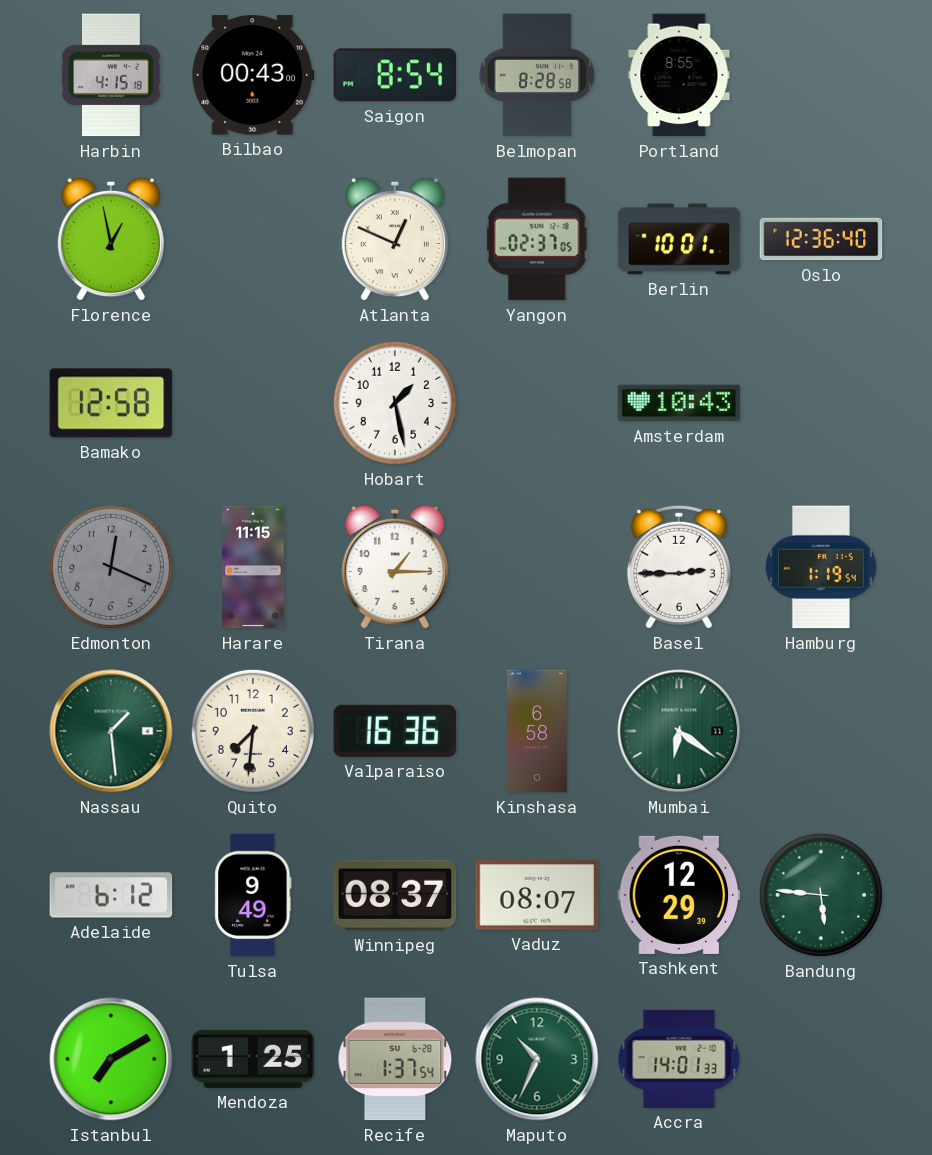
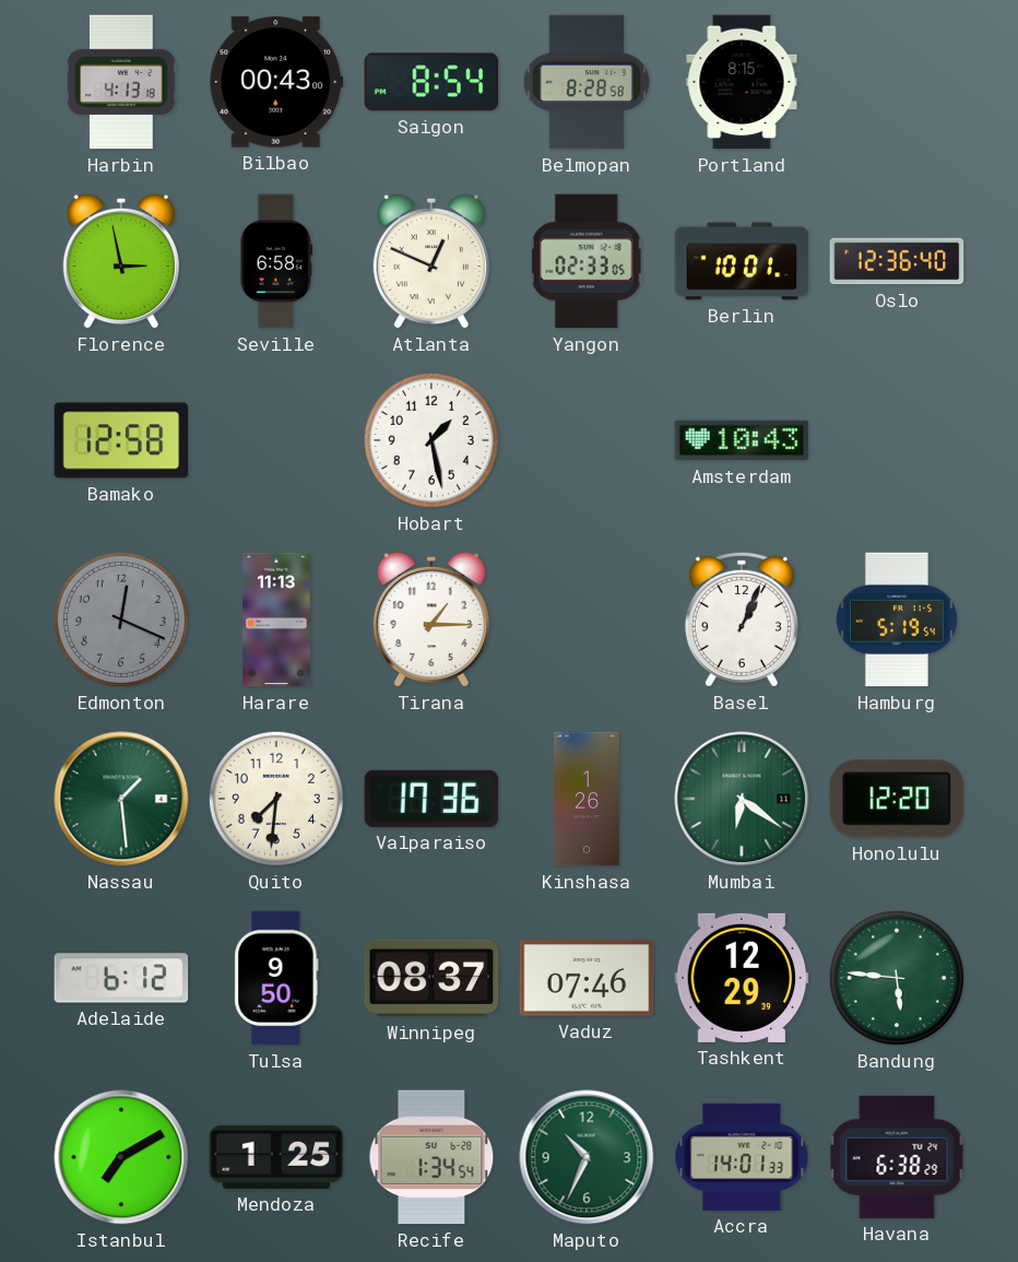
Harbin: 4:15 -> 4:13
Portland: 8:55 -> 8:15
Florence: 12:58 -> 2:58
Seville: none -> 6:58
Yangon: 02:37 -> 02:33
Harare: 11:15 -> 11:13
Basel: 2:45 -> 1:04
Hamburg: 1:19 -> 5:19
Valparaiso: 16:36 -> 17:36
Kinshasa: 6:58 -> 1:26
Honolulu: none -> 12:20
Tulsa: 9:49 -> 9:50
Vaduz: 08:07 -> 07:46
Recife: 1:37 -> 1:34
Havana: none -> 6:38
